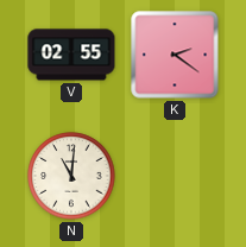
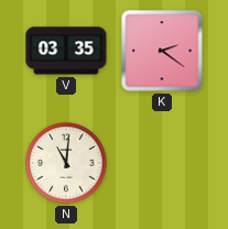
V: 02:55 -> 03:35
